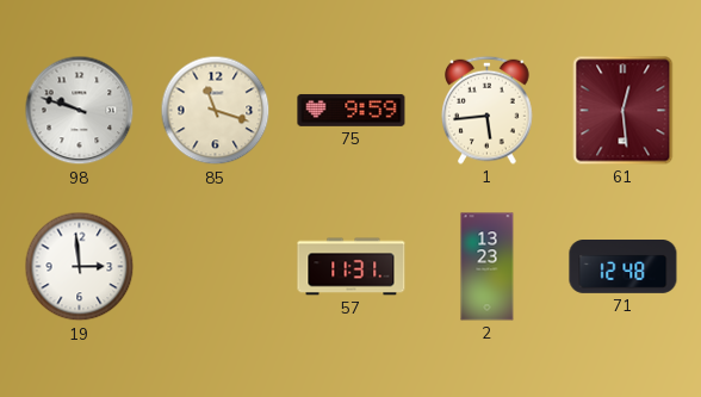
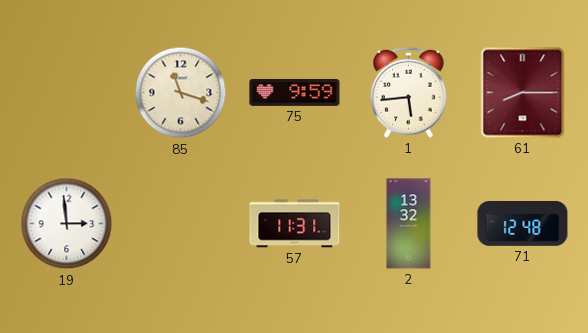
98: 9:48 -> none
61: 12:29 -> 8:15
2: 13:23 -> 13:32
